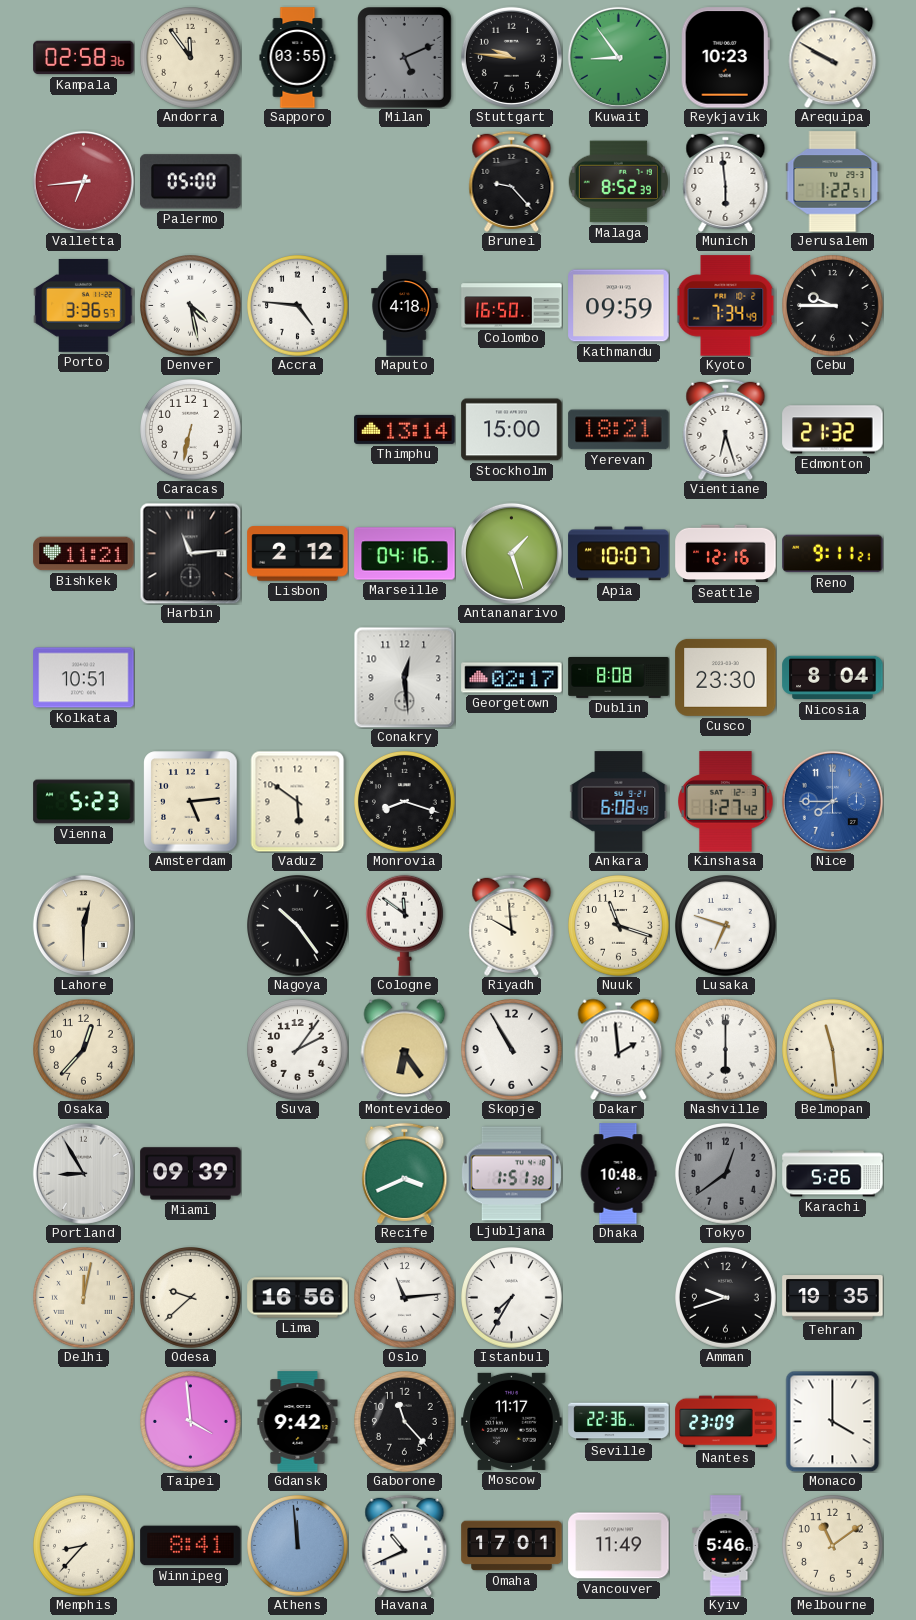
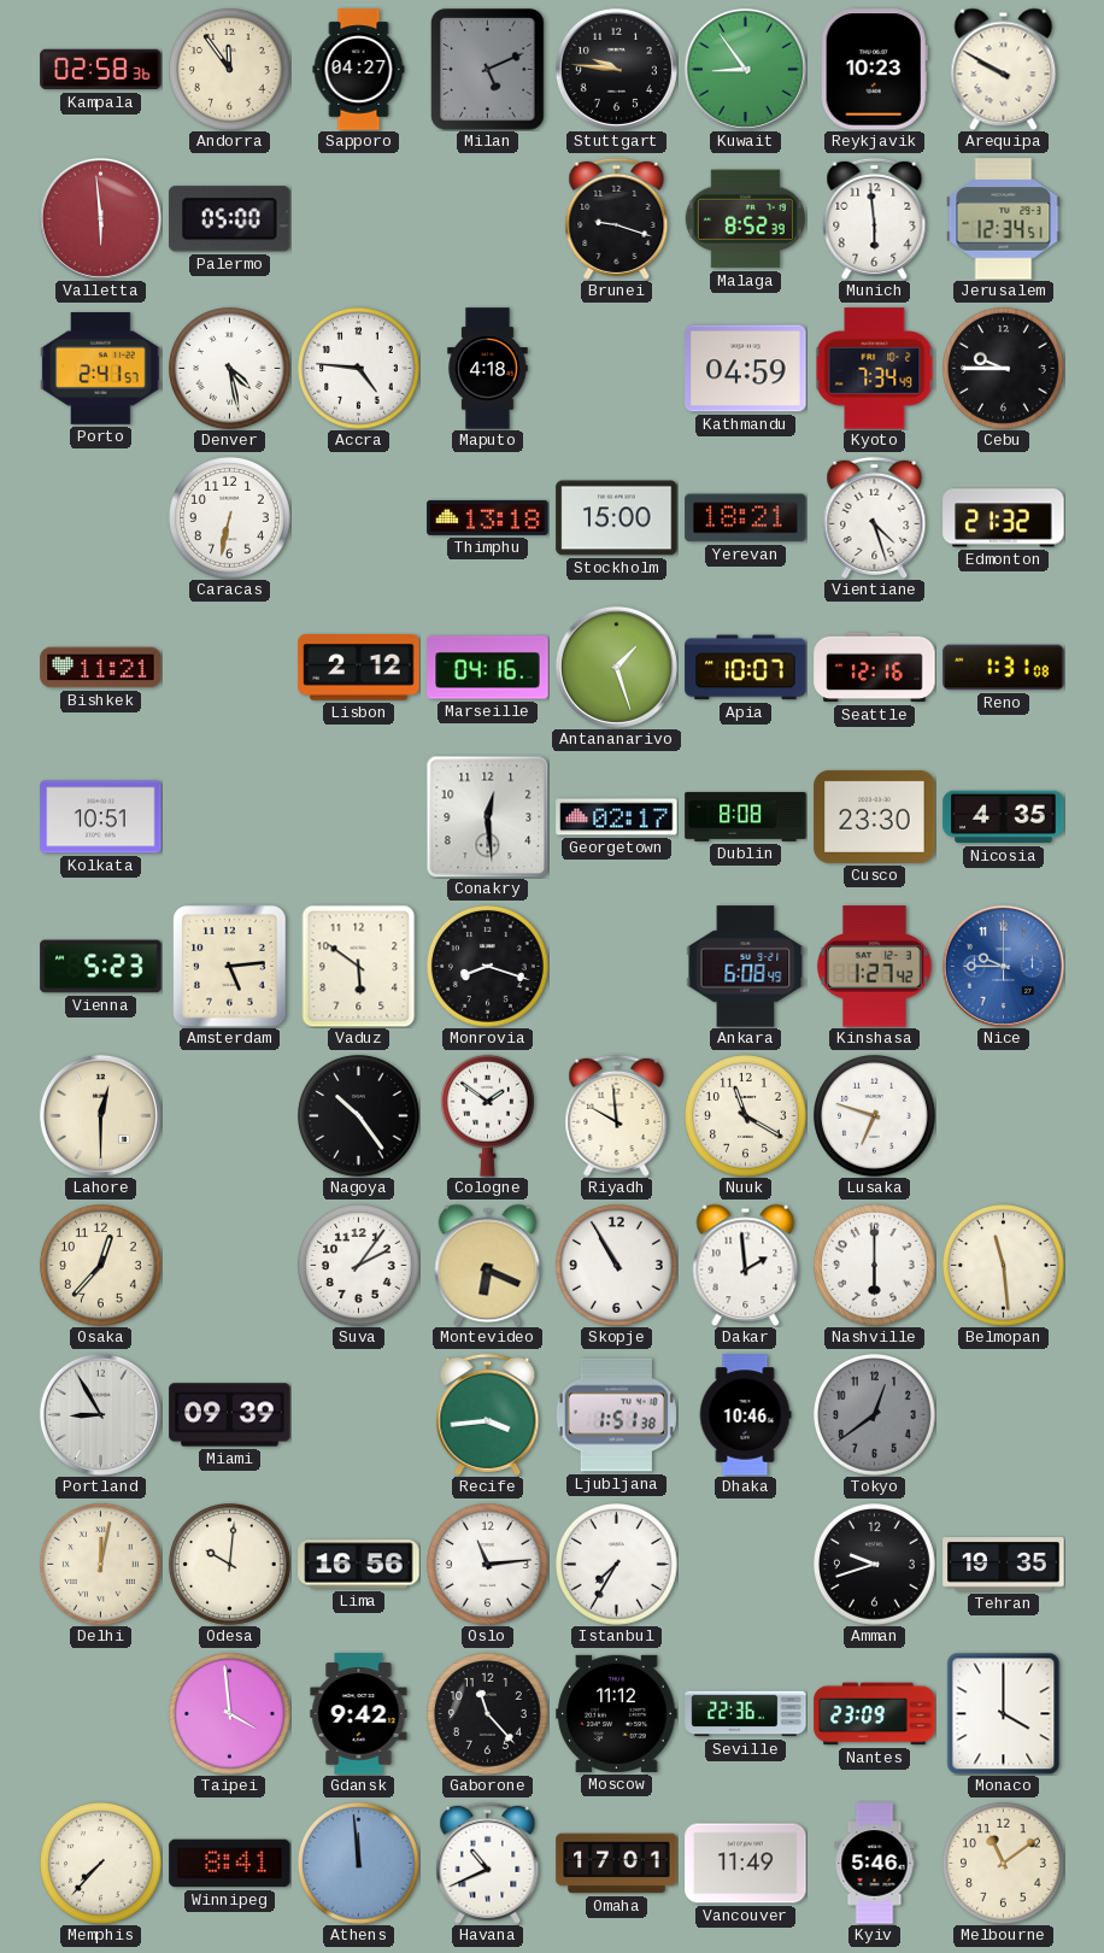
Sapporo: 03:55 -> 04:27
Valletta: 6:44 -> 5:59
Brunei: 9:23 -> 9:18
Jerusalem: 1:22 -> 12:34
Porto: 3:36 -> 2:41
Colombo: 16:50 -> none
Kathmandu: 09:59 -> 04:59
Thimphu: 13:14 -> 13:18
Vientiane: 6:27 -> 4:27
Harbin: 11:14 -> none
Reno: 9:11 -> 1:31
Nicosia: 8:04 -> 4:35
Nice: 7:45 -> 9:45
Cologne: 11:51 -> 1:51
Nuuk: 11:18 -> 11:20
Montevideo: 6:24 -> 6:19
Recife: 3:41 -> 3:44
Dhaka: 10:48 -> 10:46
Karachi: 5:26 -> none
Odesa: 9:38 -> 10:01
Moscow: 11:17 -> 11:12
Memphis: 8:37 -> 7:37
